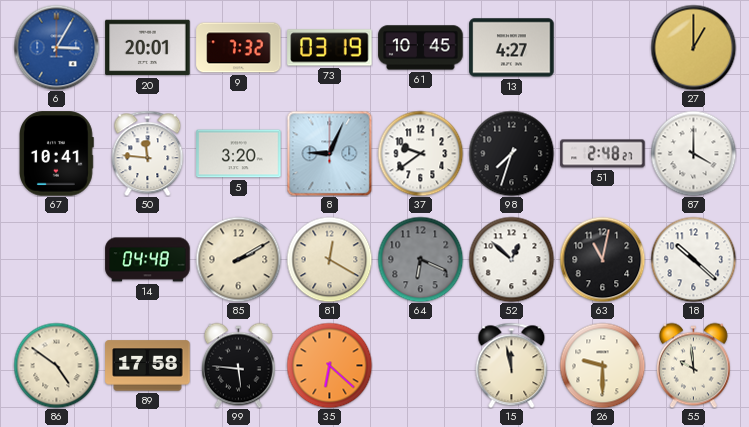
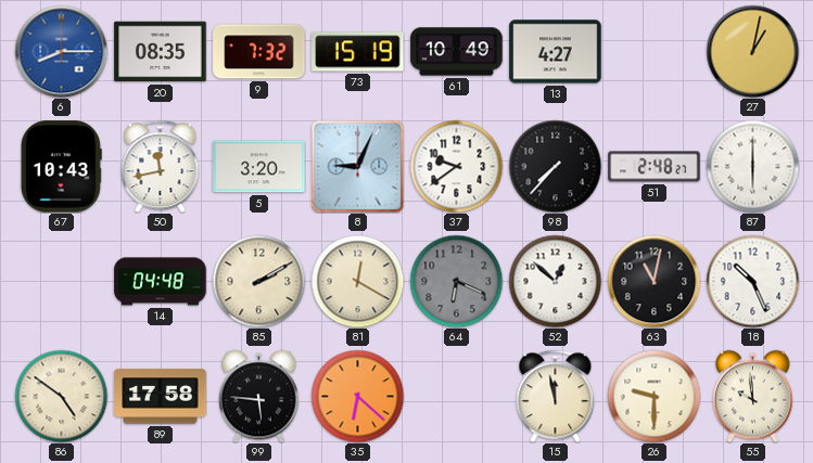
6: 3:05 -> 8:15
20: 20:01 -> 08:35
73: 03:19 -> 15:19
61: 10:45 -> 10:49
27: 1:00 -> 1:02
67: 10:41 -> 10:43
50: 11:46 -> 11:43
98: 7:33 -> 7:37
87: 4:00 -> 6:00
18: 10:22 -> 10:26
